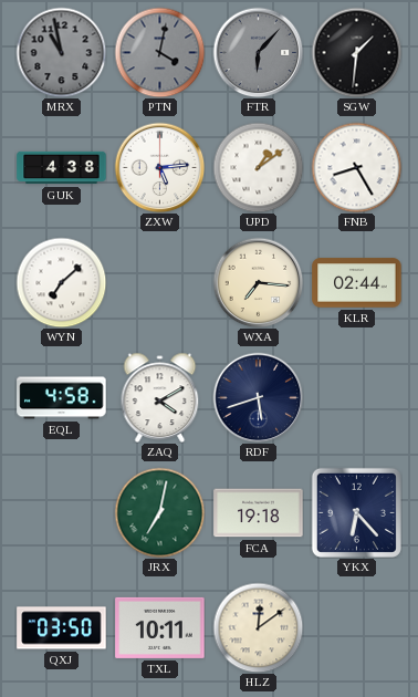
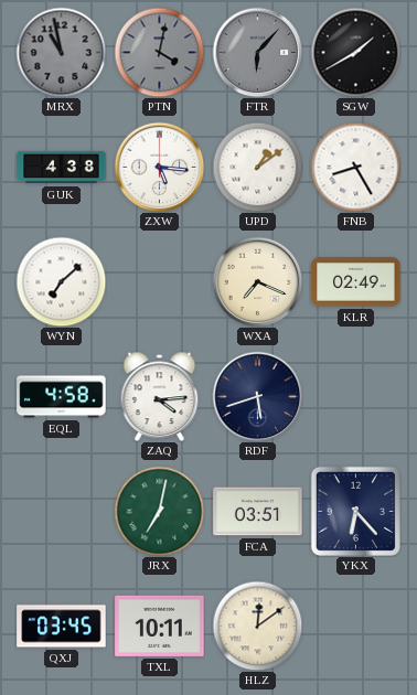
SGW: 1:31 -> 1:40
ZXW: 5:14 -> 5:16
WXA: 7:16 -> 7:19
KLR: 02:44 -> 02:49
ZAQ: 4:10 -> 4:14
FCA: 19:18 -> 03:51
QXJ: 03:50 -> 03:45
